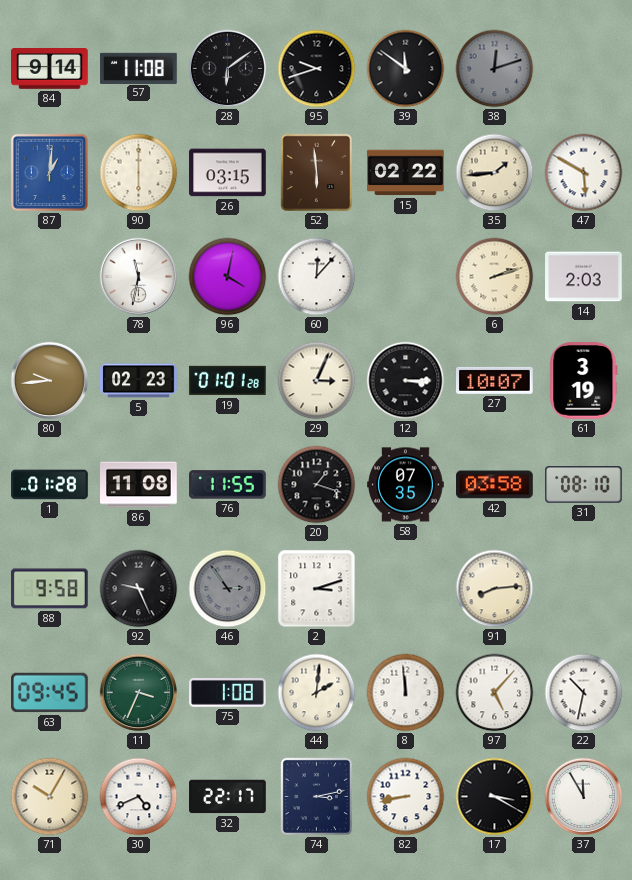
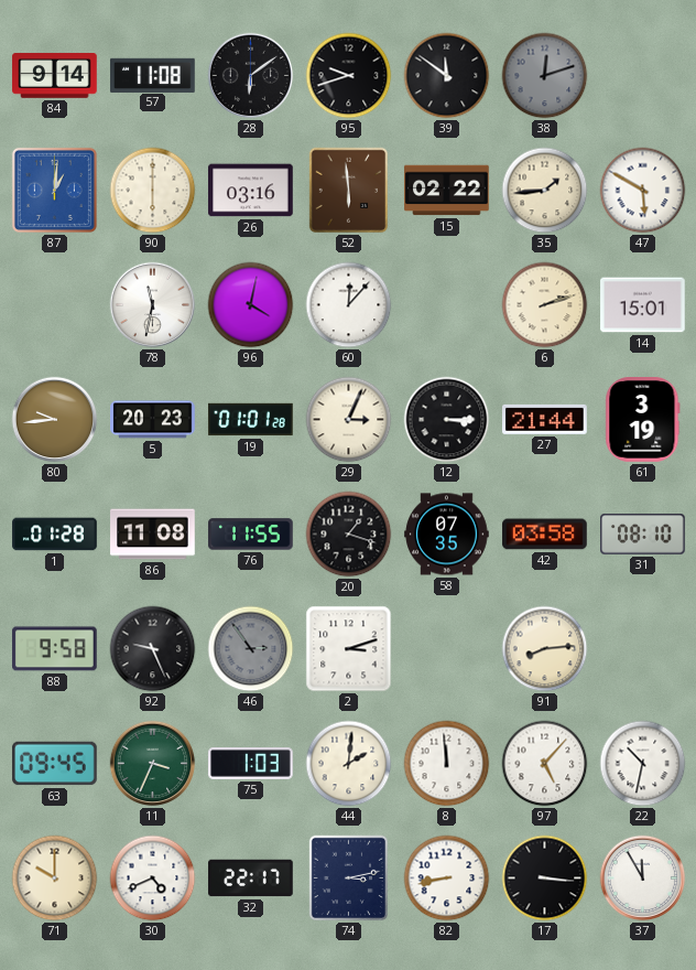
26: 03:15 -> 03:16
14: 2:03 -> 15:01
5: 02:23 -> 20:23
27: 10:07 -> 21:44
75: 1:08 -> 1:03
71: 10:05 -> 10:00
17: 3:20 -> 3:16
